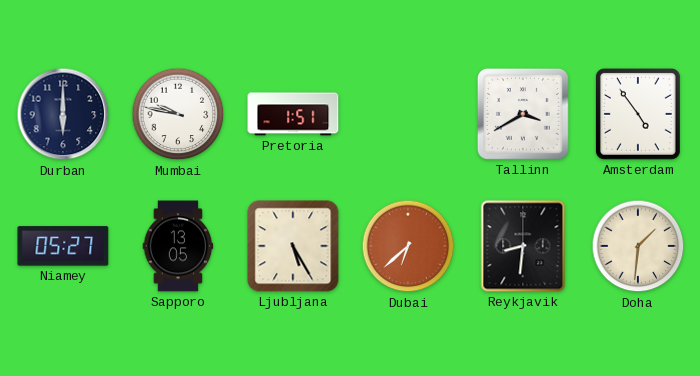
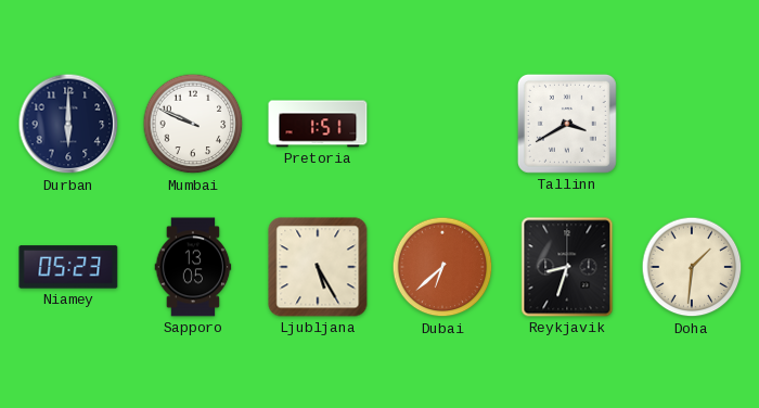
Mumbai: 9:47 -> 9:49
Amsterdam: 4:54 -> none
Niamey: 05:27 -> 05:23
Reykjavik: 8:31 -> 8:33
